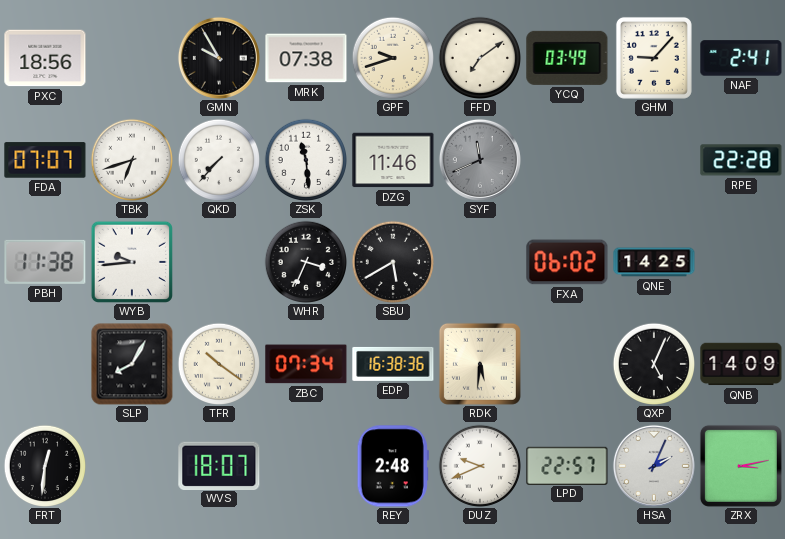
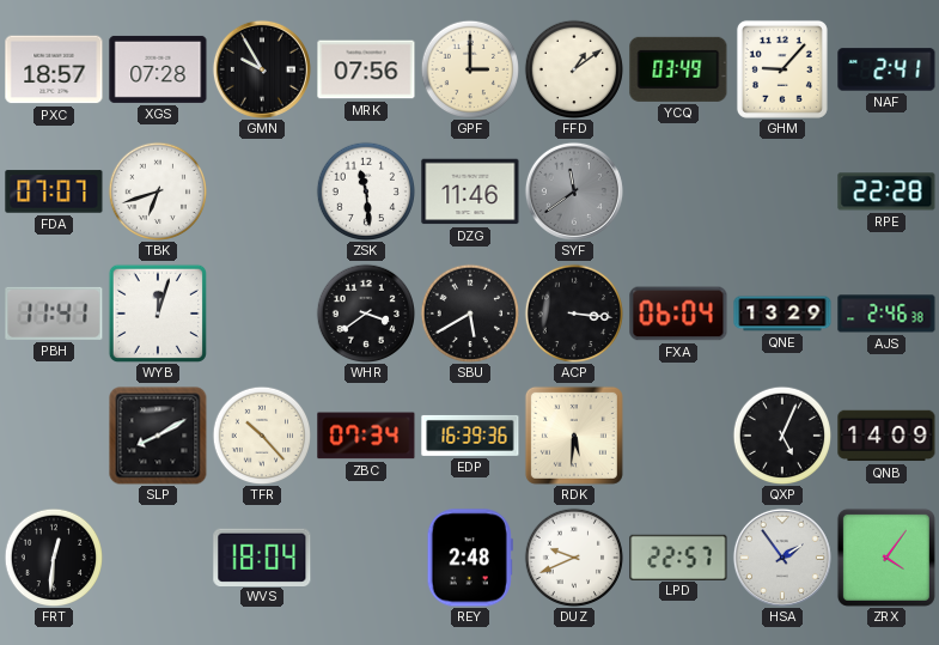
PXC: 18:56 -> 18:57
XGS: none -> 07:28
MRK: 07:38 -> 07:56
GPF: 9:42 -> 3:00
FFD: 7:09 -> 1:09
QKD: 7:37 -> none
SYF: 11:41 -> 11:39
PBH: 11:38 -> 11:41
WYB: 9:44 -> 12:03
WHR: 3:34 -> 3:39
ACP: none -> 3:16
FXA: 06:02 -> 06:04
QNE: 14:25 -> 13:29
AJS: none -> 2:46
SLP: 8:05 -> 8:10
TFR: 10:21 -> 10:23
EDP: 16:38 -> 16:39
WVS: 18:07 -> 18:04
HSA: 2:04 -> 1:54
ZRX: 3:13 -> 4:06
